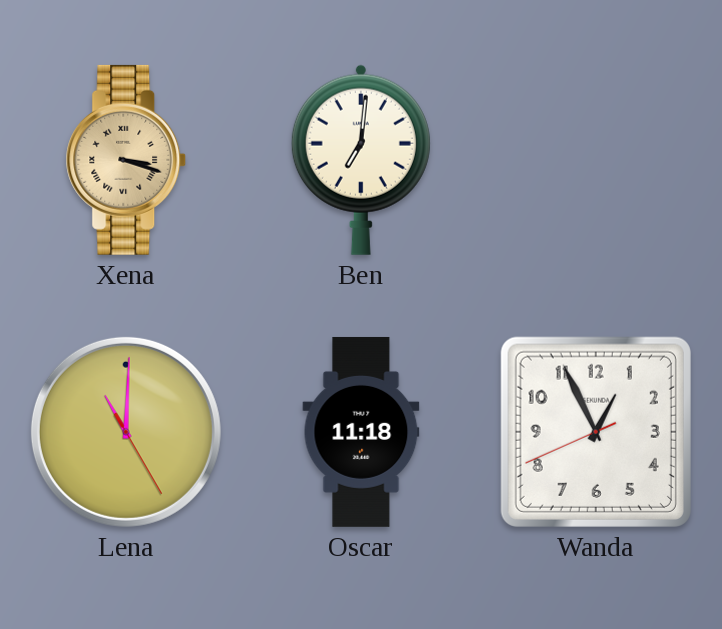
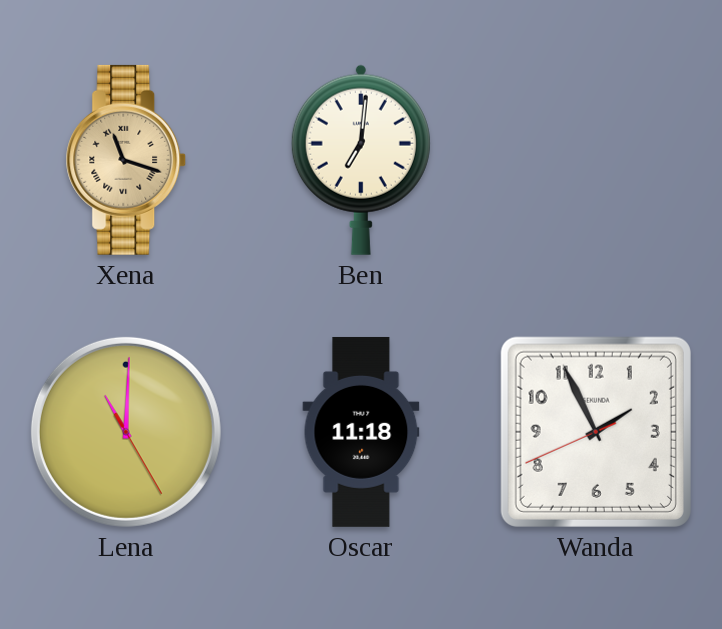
Xena: 3:18 -> 11:18
Wanda: 12:55 -> 1:55
